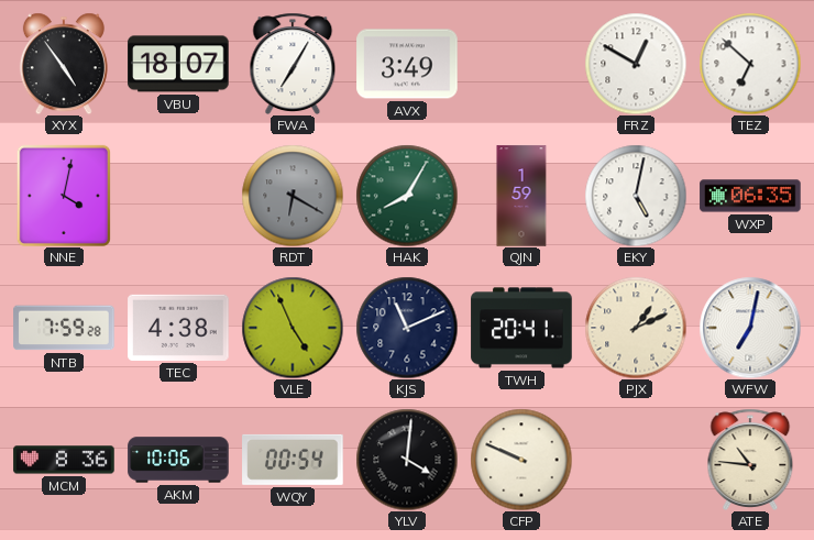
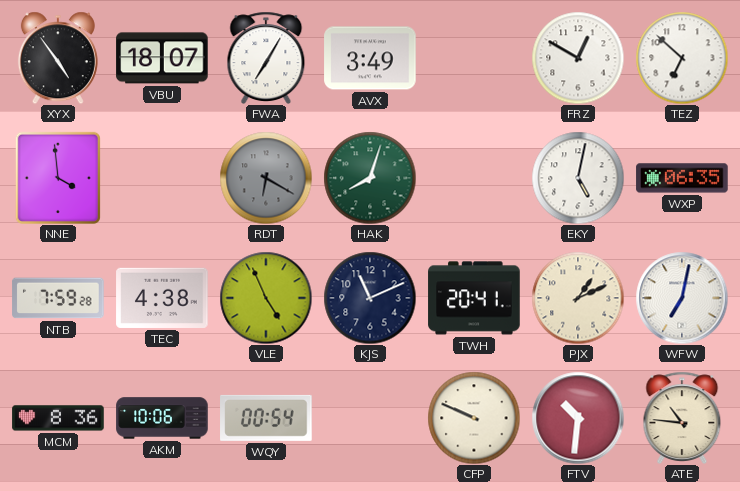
NNE: 4:02 -> 3:59
HAK: 8:05 -> 8:03
QJN: 1:59 -> none
YLV: 4:01 -> none
FTV: none -> 10:31
